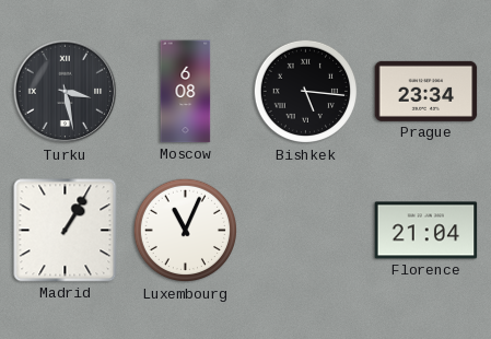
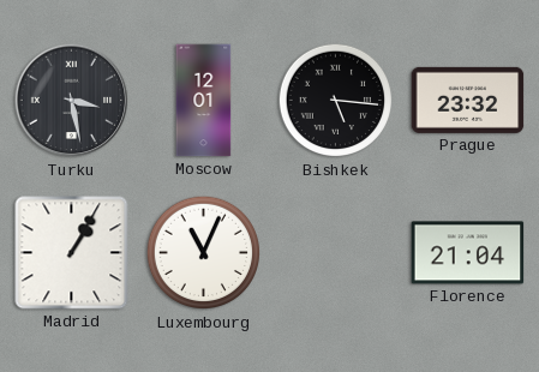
Moscow: 6:08 -> 12:01
Prague: 23:34 -> 23:32
